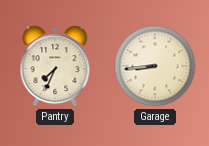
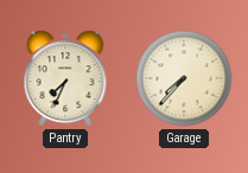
Garage: 8:44 -> 7:37
